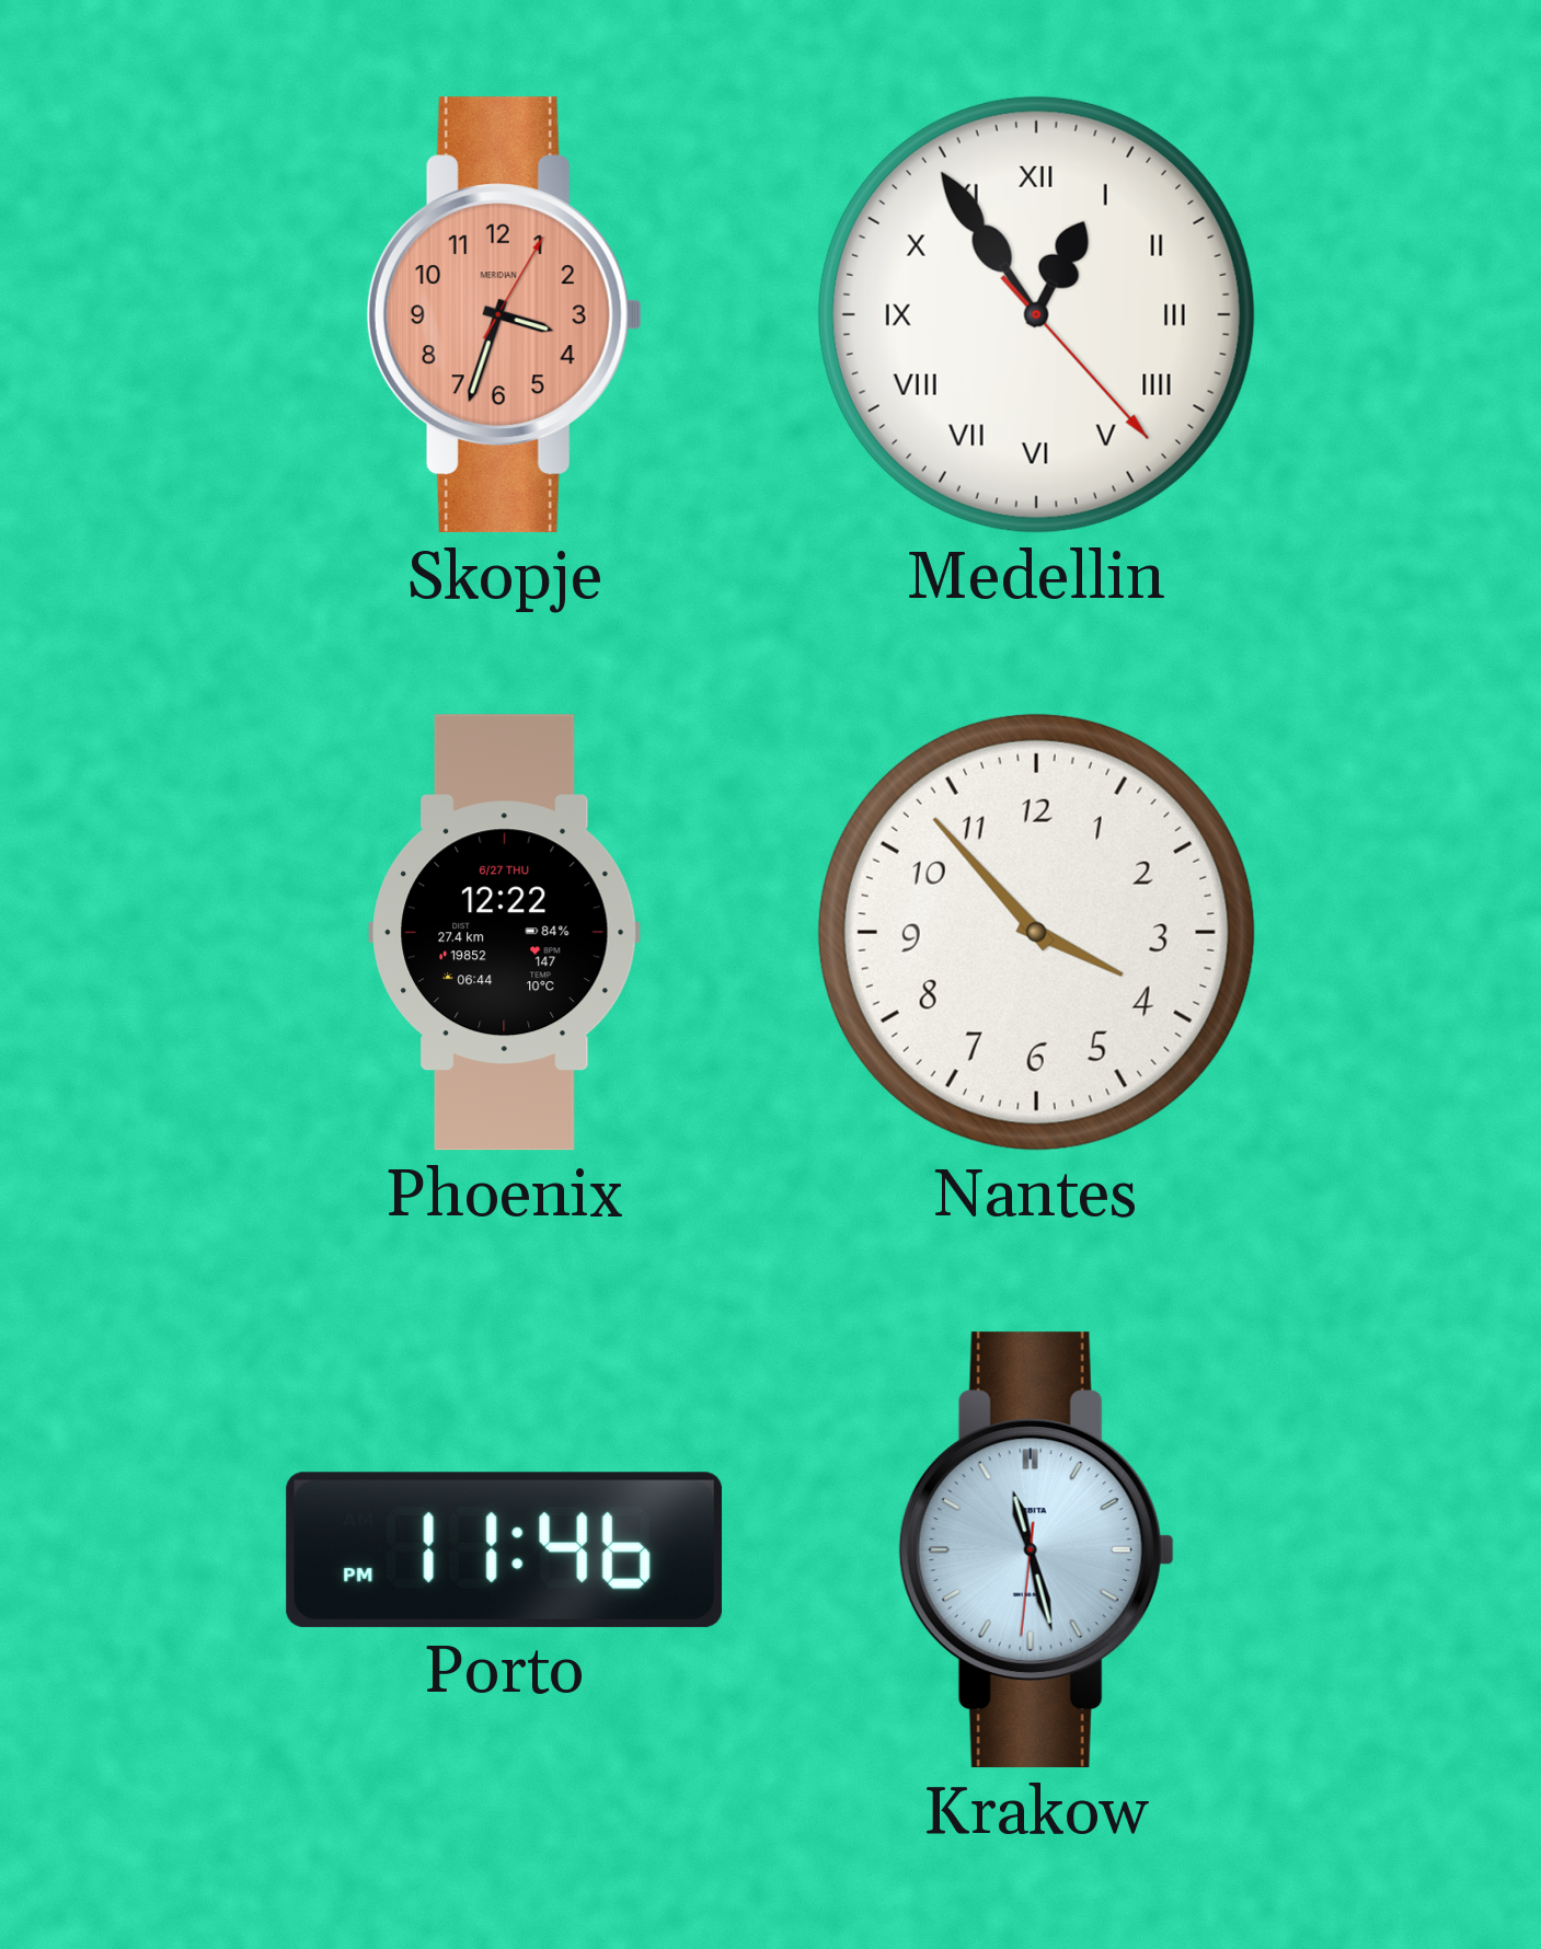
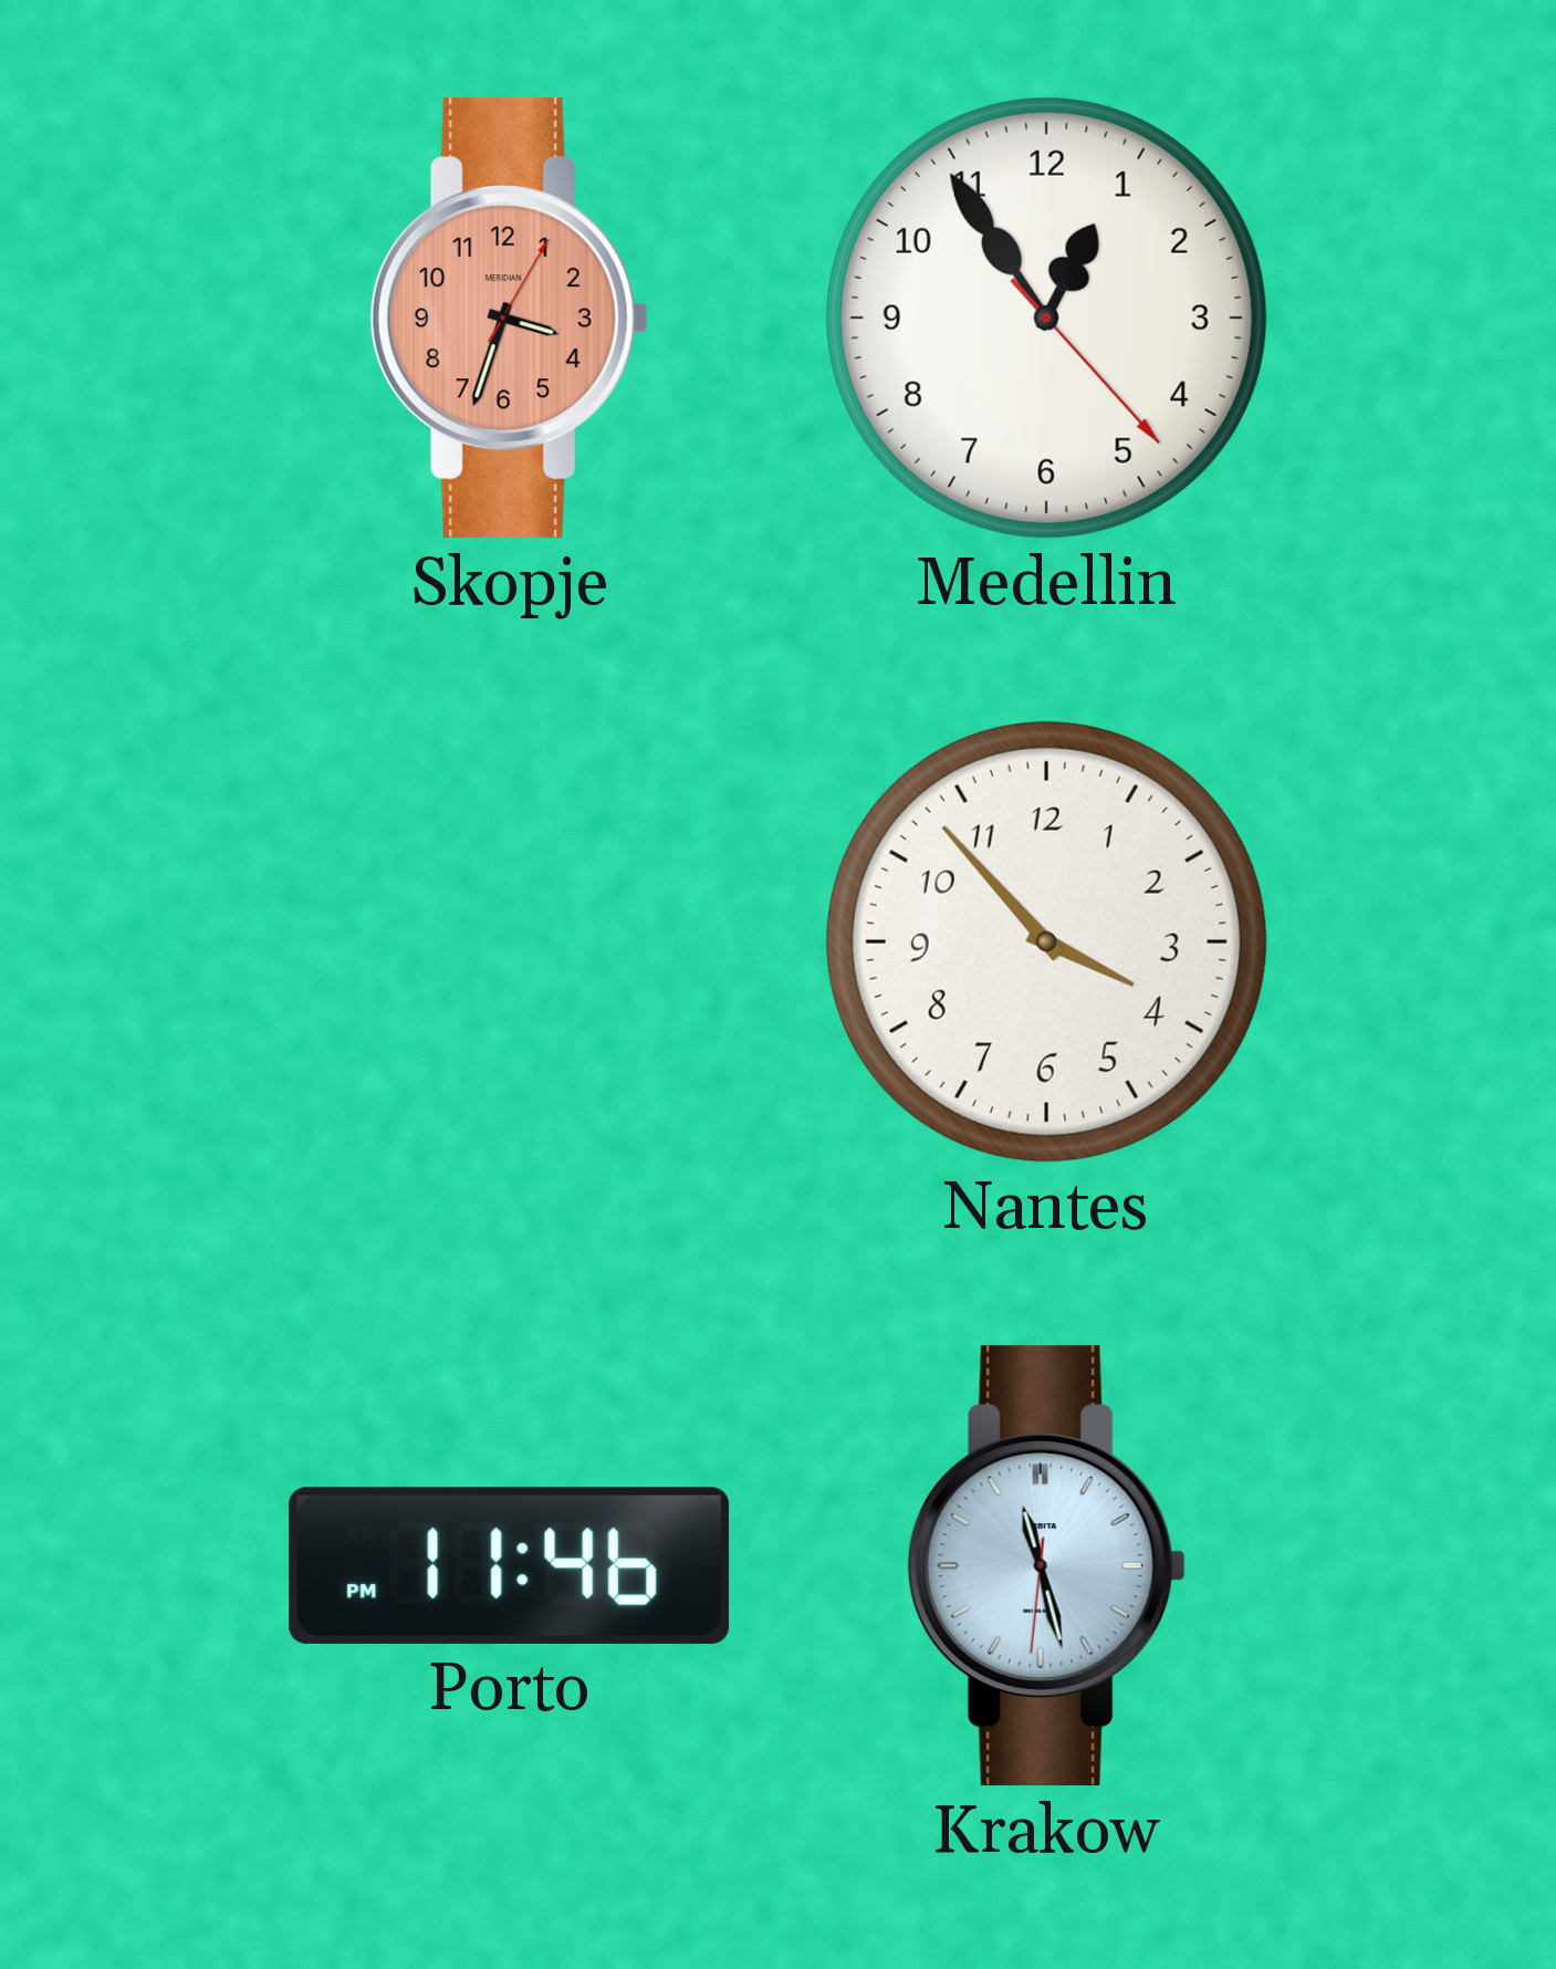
Medellin numerals: Roman -> Arabic
Phoenix: 12:22 -> none
